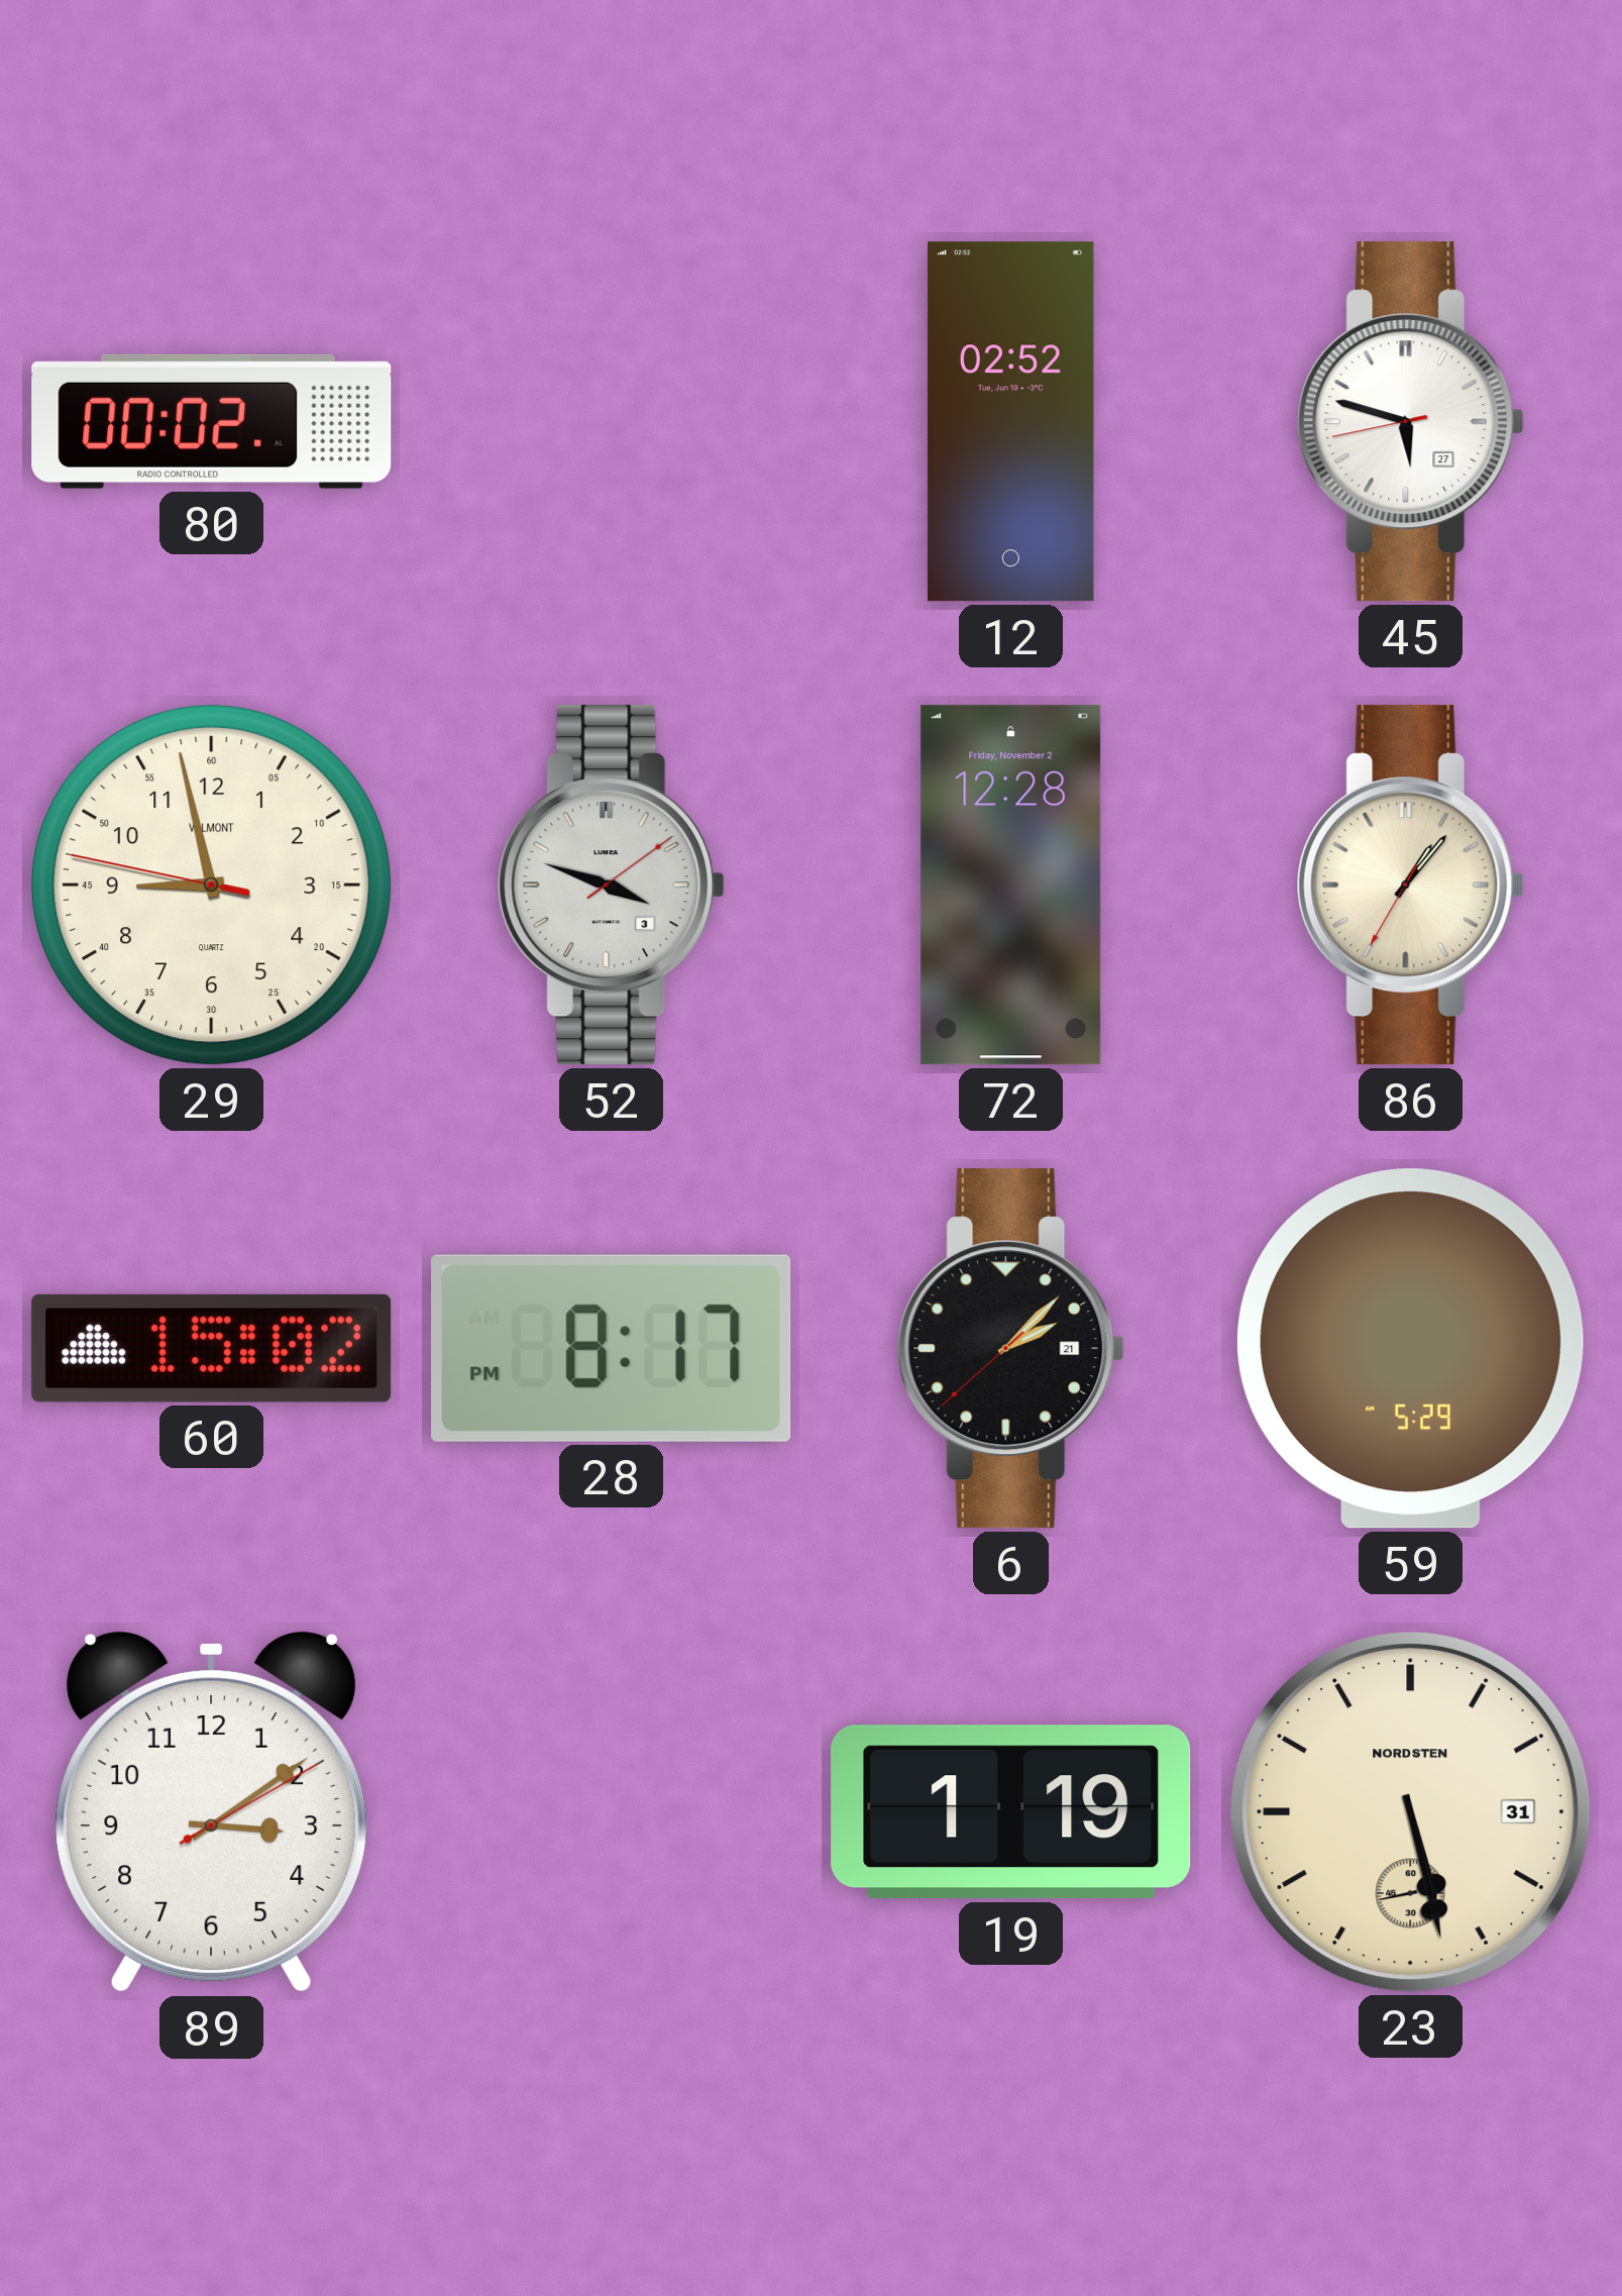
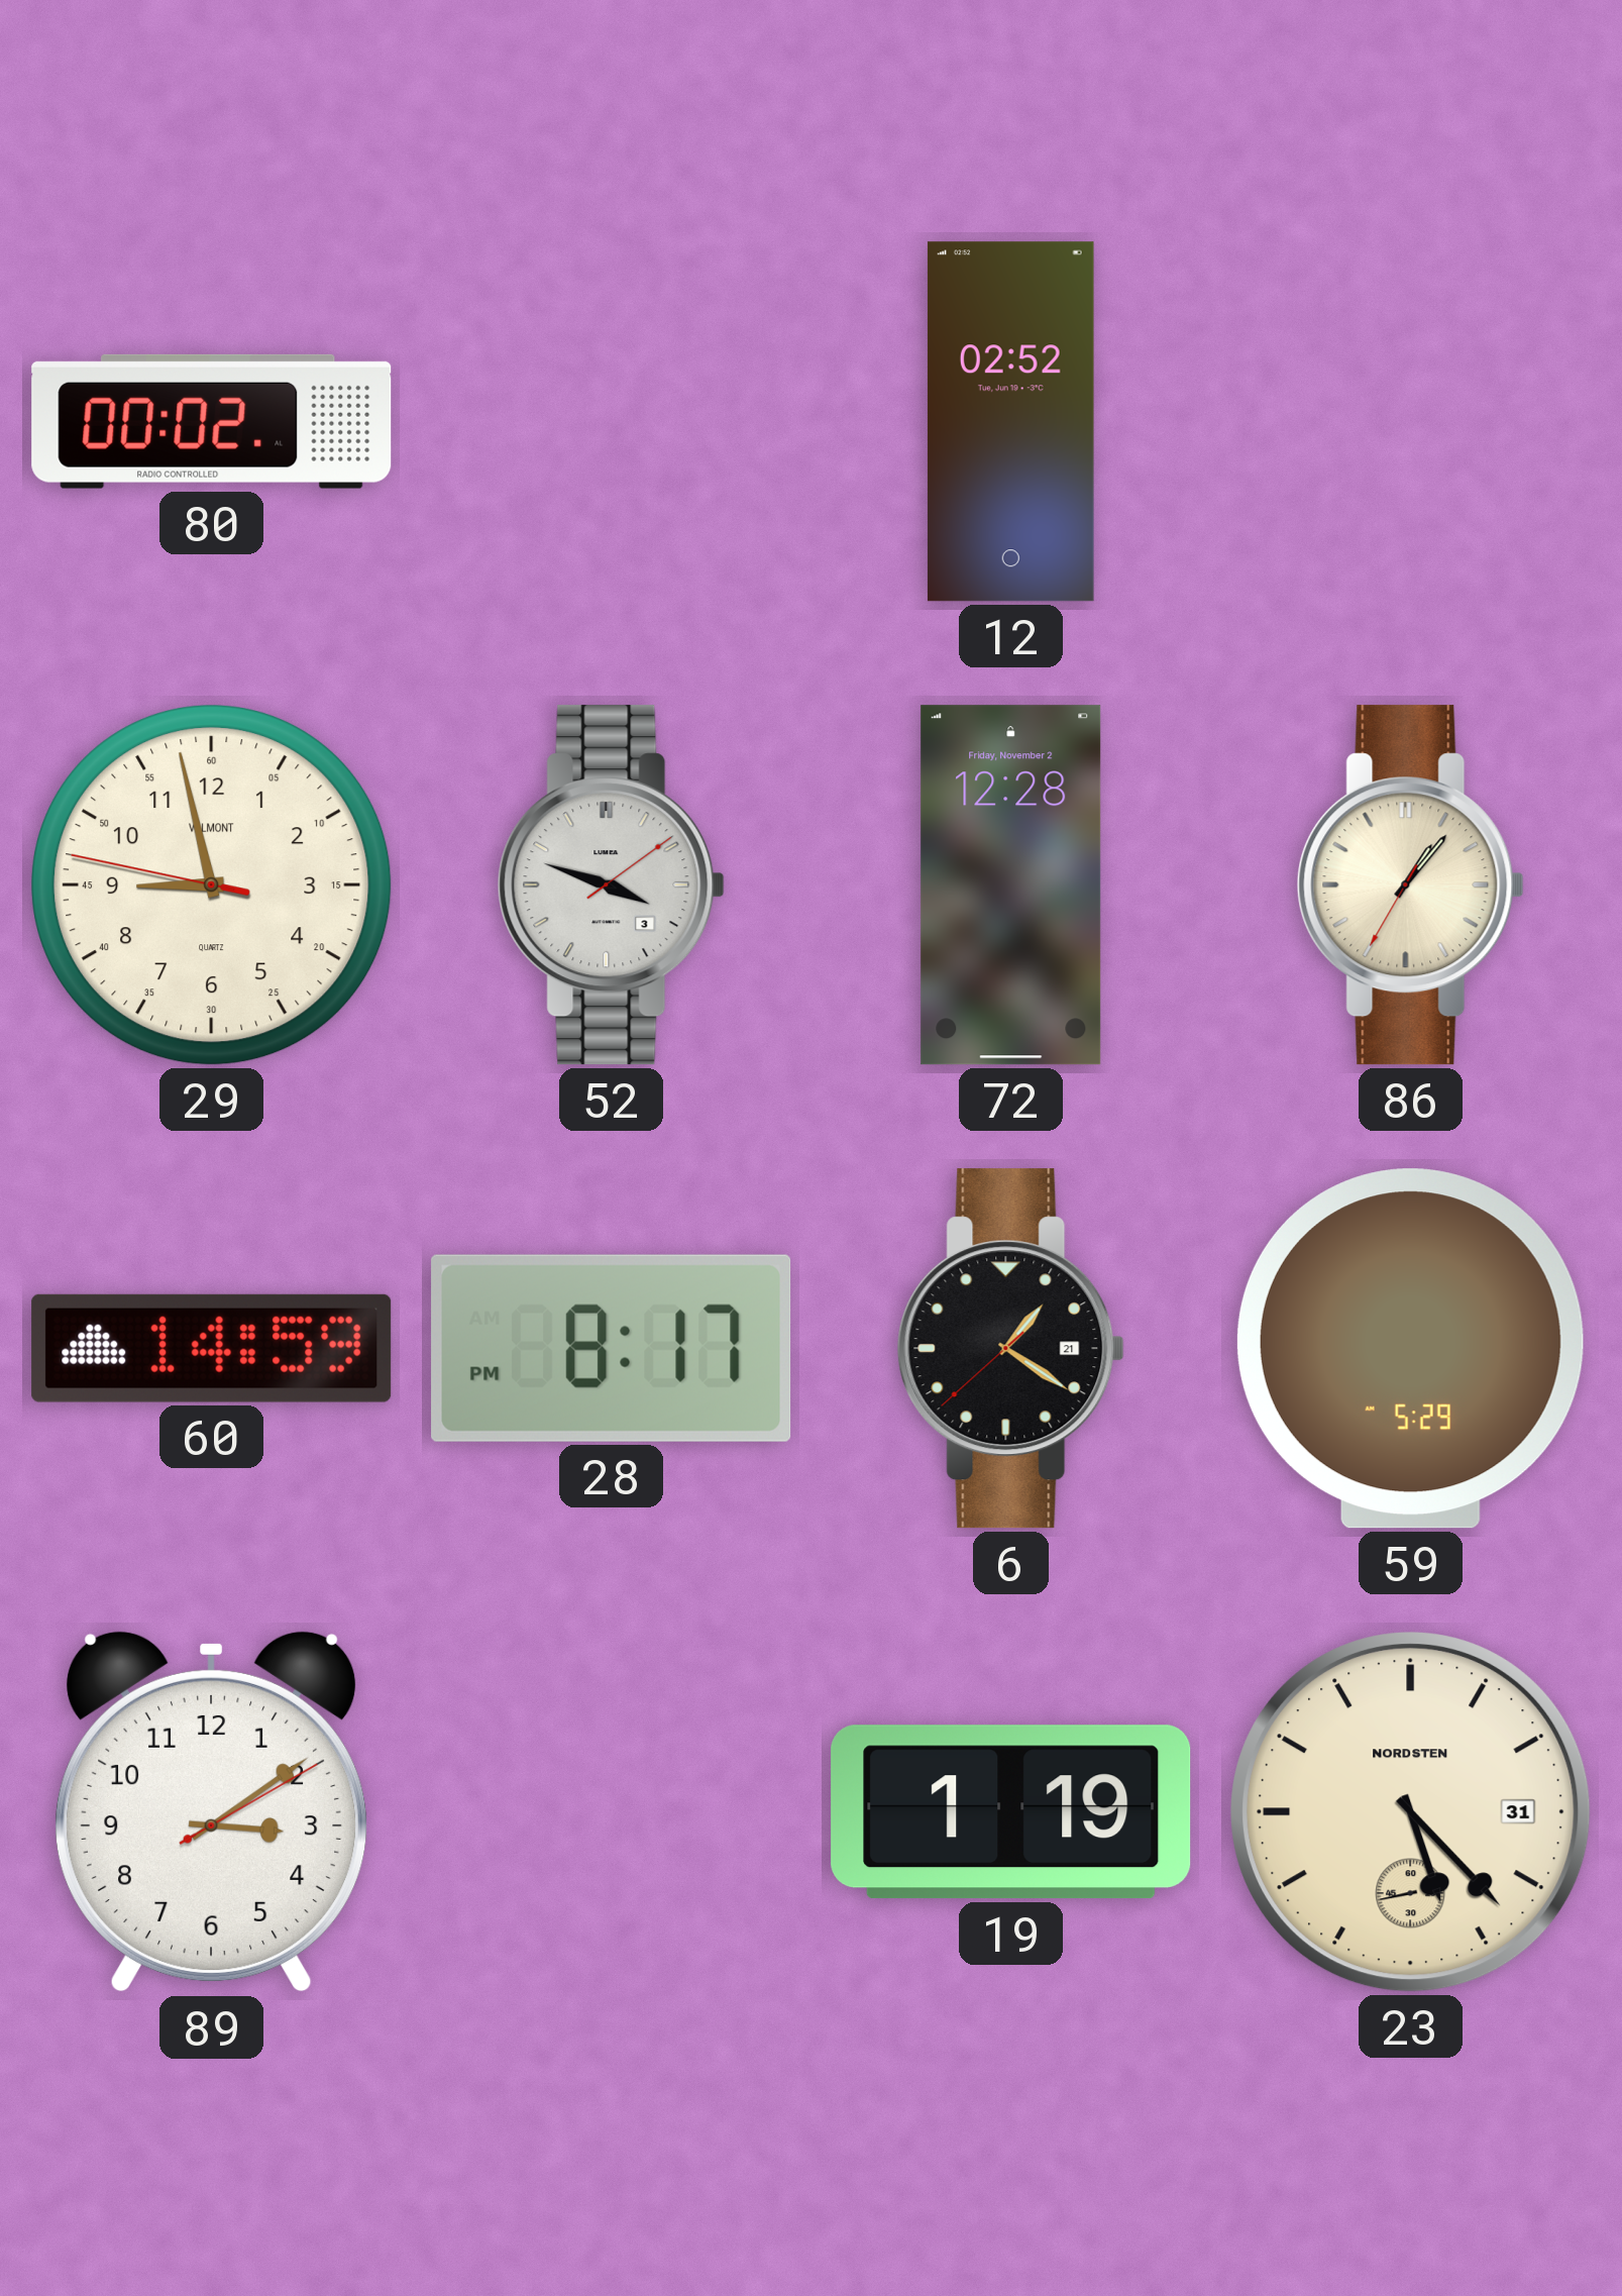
45: 5:47 -> none
60: 15:02 -> 14:59
6: 2:07 -> 1:20
23: 5:27 -> 5:22
